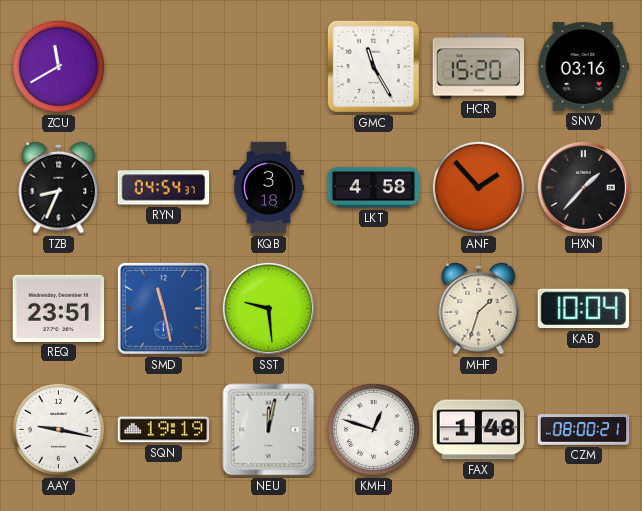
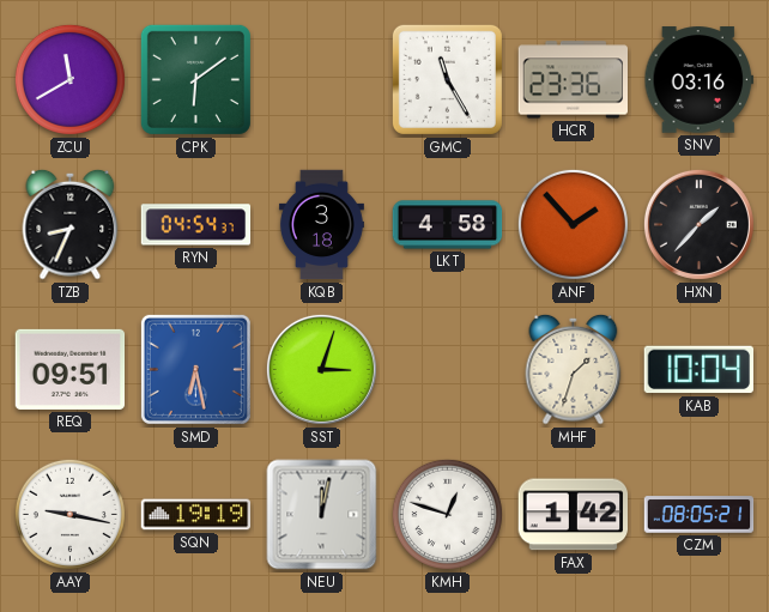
CPK: none -> 6:09
HCR: 15:20 -> 23:36
REQ: 23:51 -> 09:51
SMD: 11:28 -> 6:28
SST: 9:29 -> 3:03
FAX: 1:48 -> 1:42
CZM: 08:00 -> 08:05
